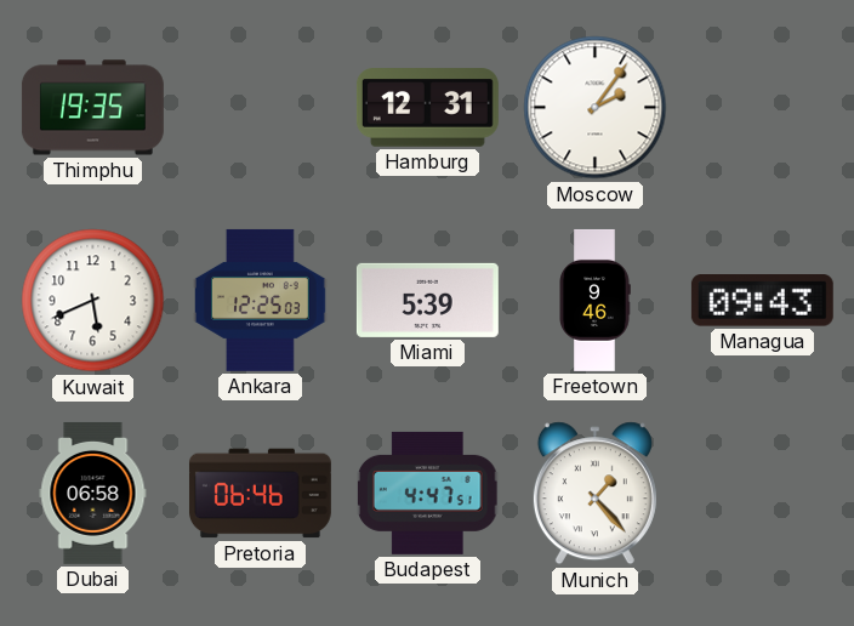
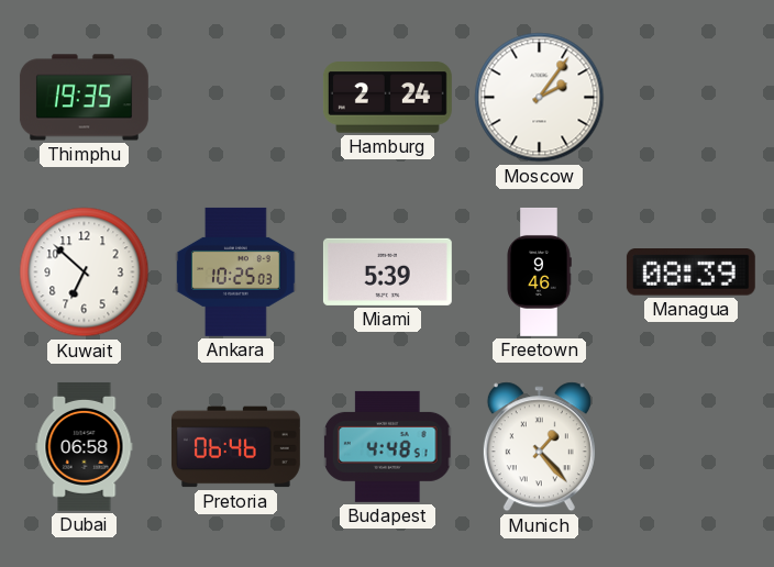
Hamburg: 12:31 -> 2:24
Kuwait: 5:41 -> 6:52
Ankara: 12:25 -> 10:25
Managua: 09:43 -> 08:39
Budapest: 4:47 -> 4:48
